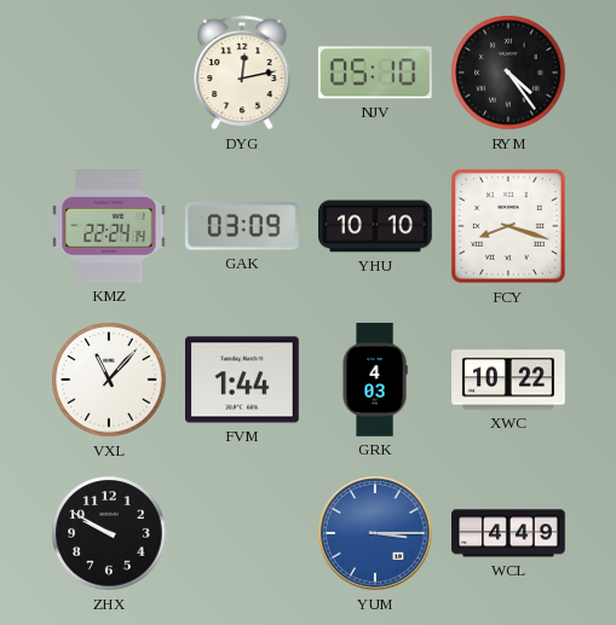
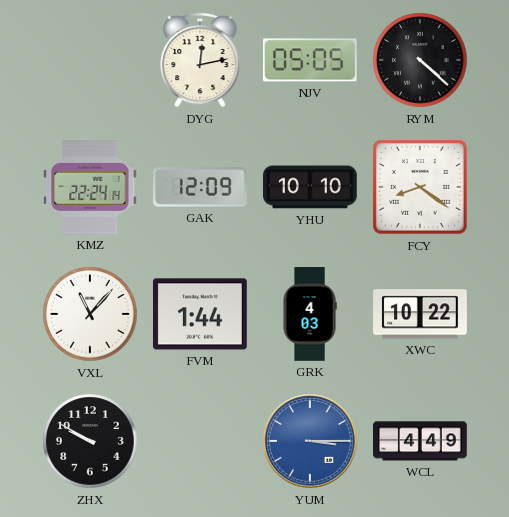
NJV: 05:10 -> 05:05
RYM: 4:24 -> 4:22
GAK: 03:09 -> 12:09
FCY: 8:18 -> 8:21
